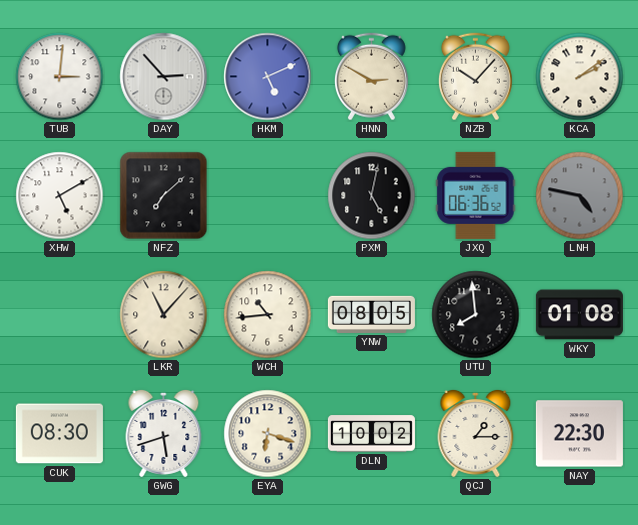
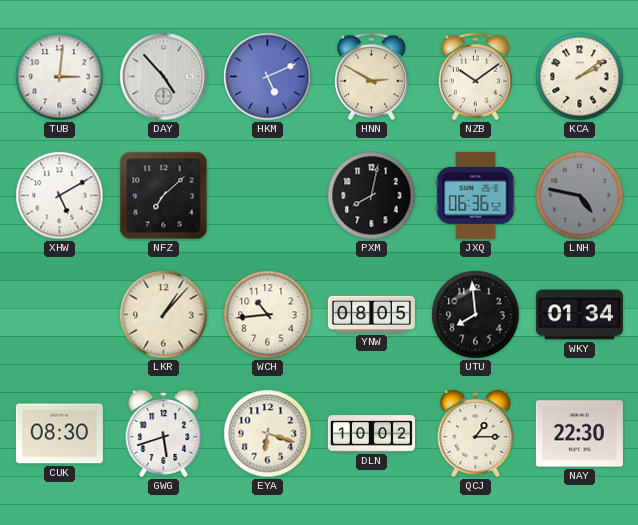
DAY: 2:53 -> 4:53
NZB: 10:07 -> 10:09
PXM: 5:02 -> 8:02
LKR: 11:07 -> 1:07
WKY: 01:08 -> 01:34
